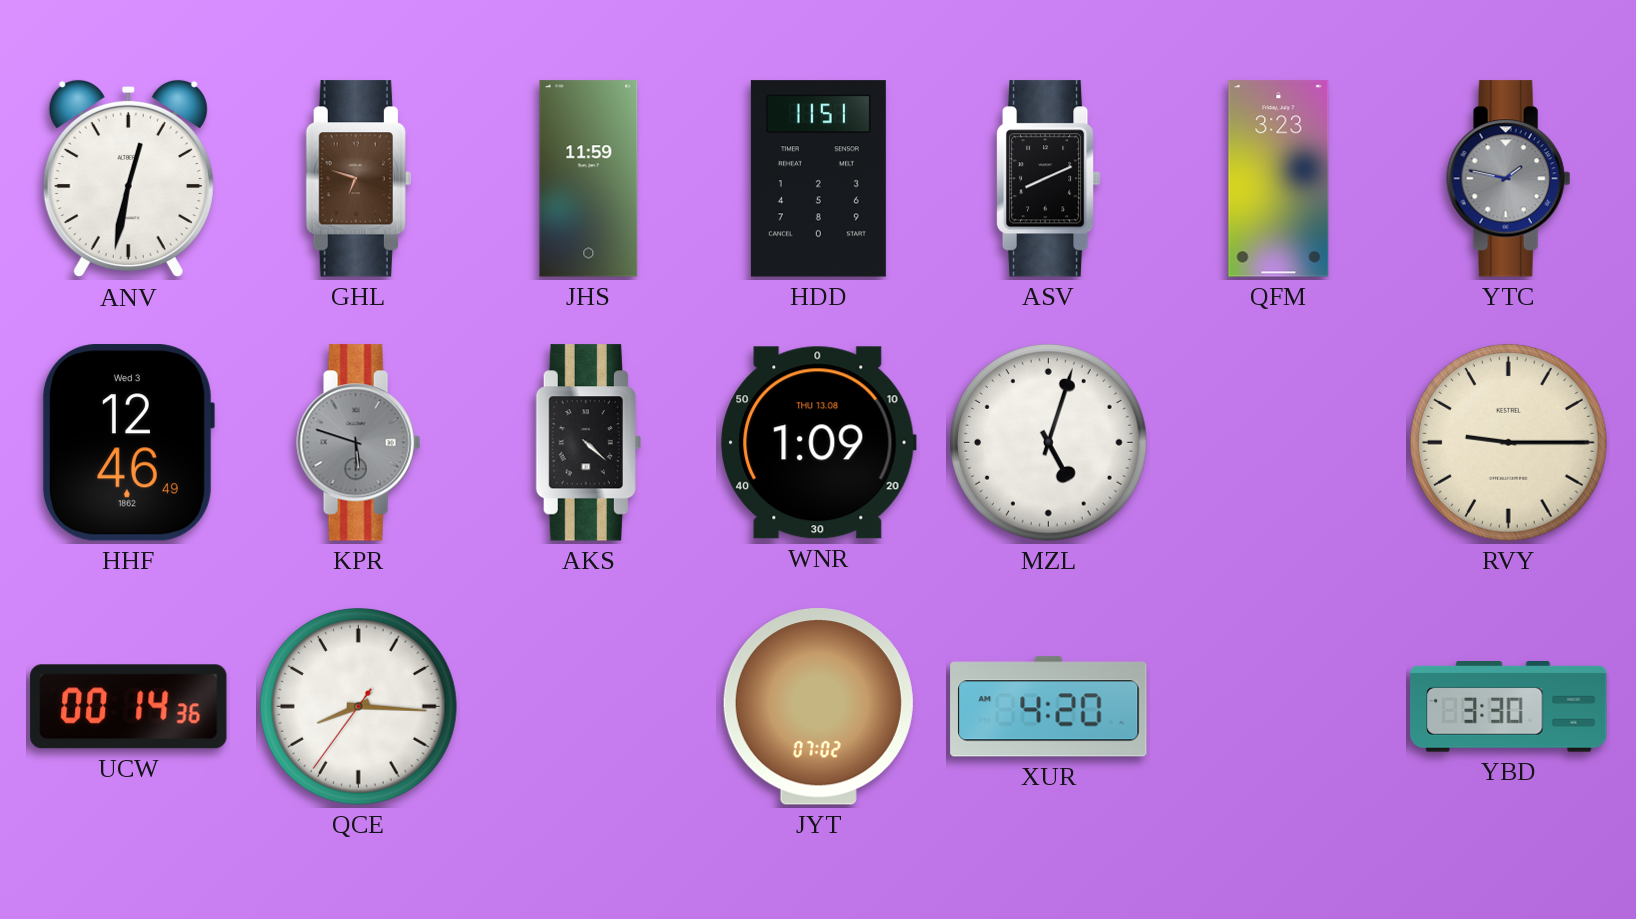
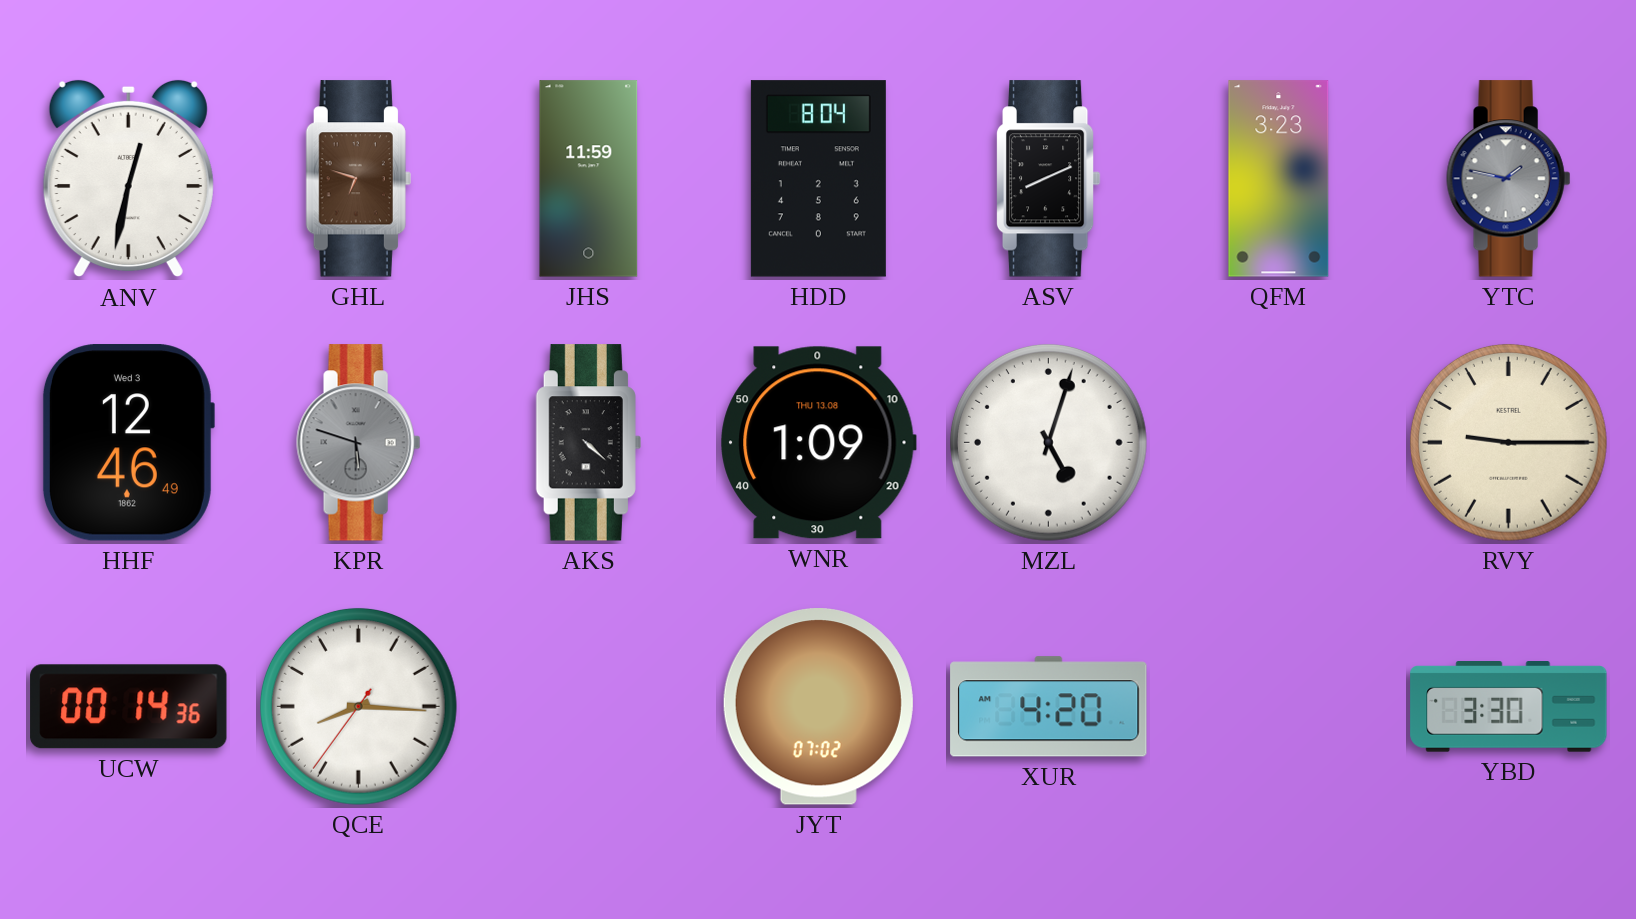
HDD: 11:51 -> 8:04
